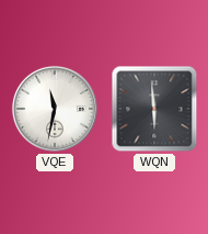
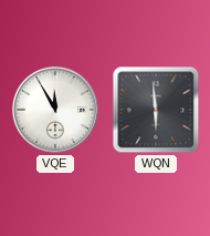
VQE: 11:32 -> 11:55
